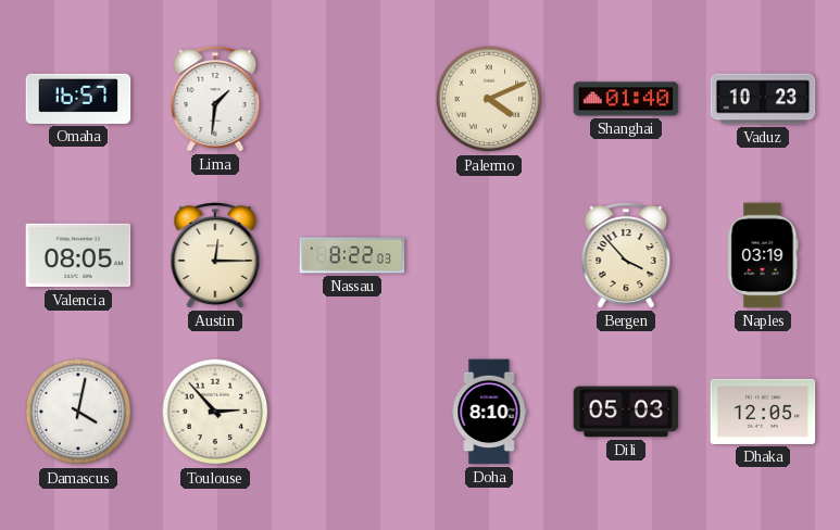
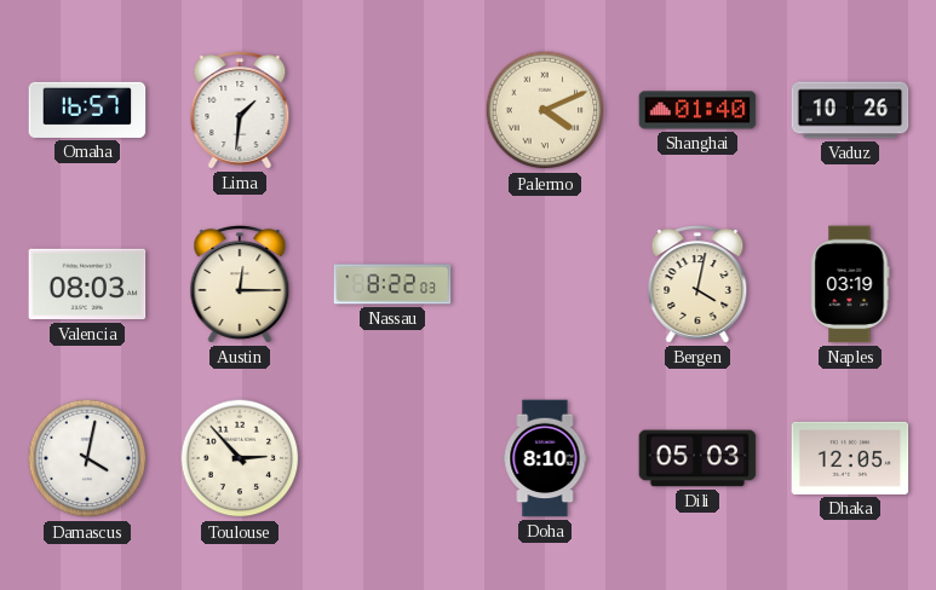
Vaduz: 10:23 -> 10:26
Valencia: 08:05 -> 08:03
Bergen: 3:53 -> 4:02
